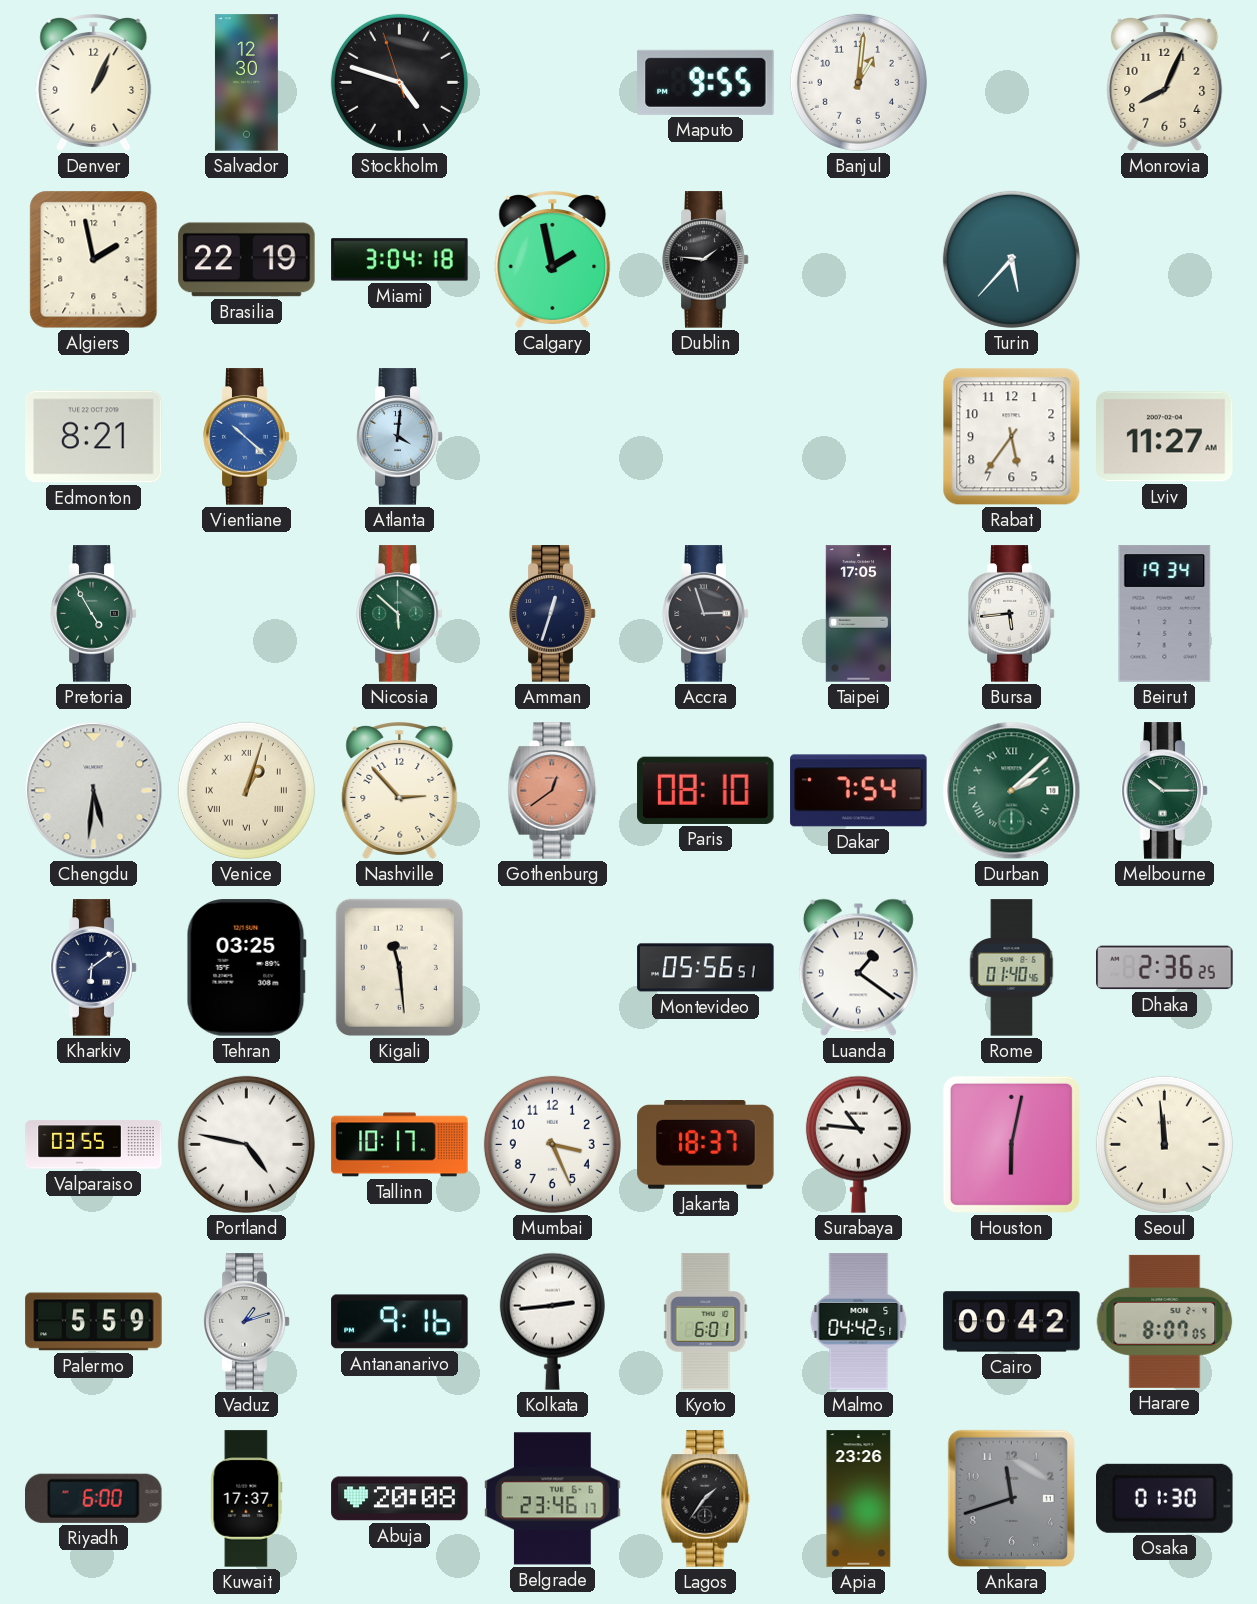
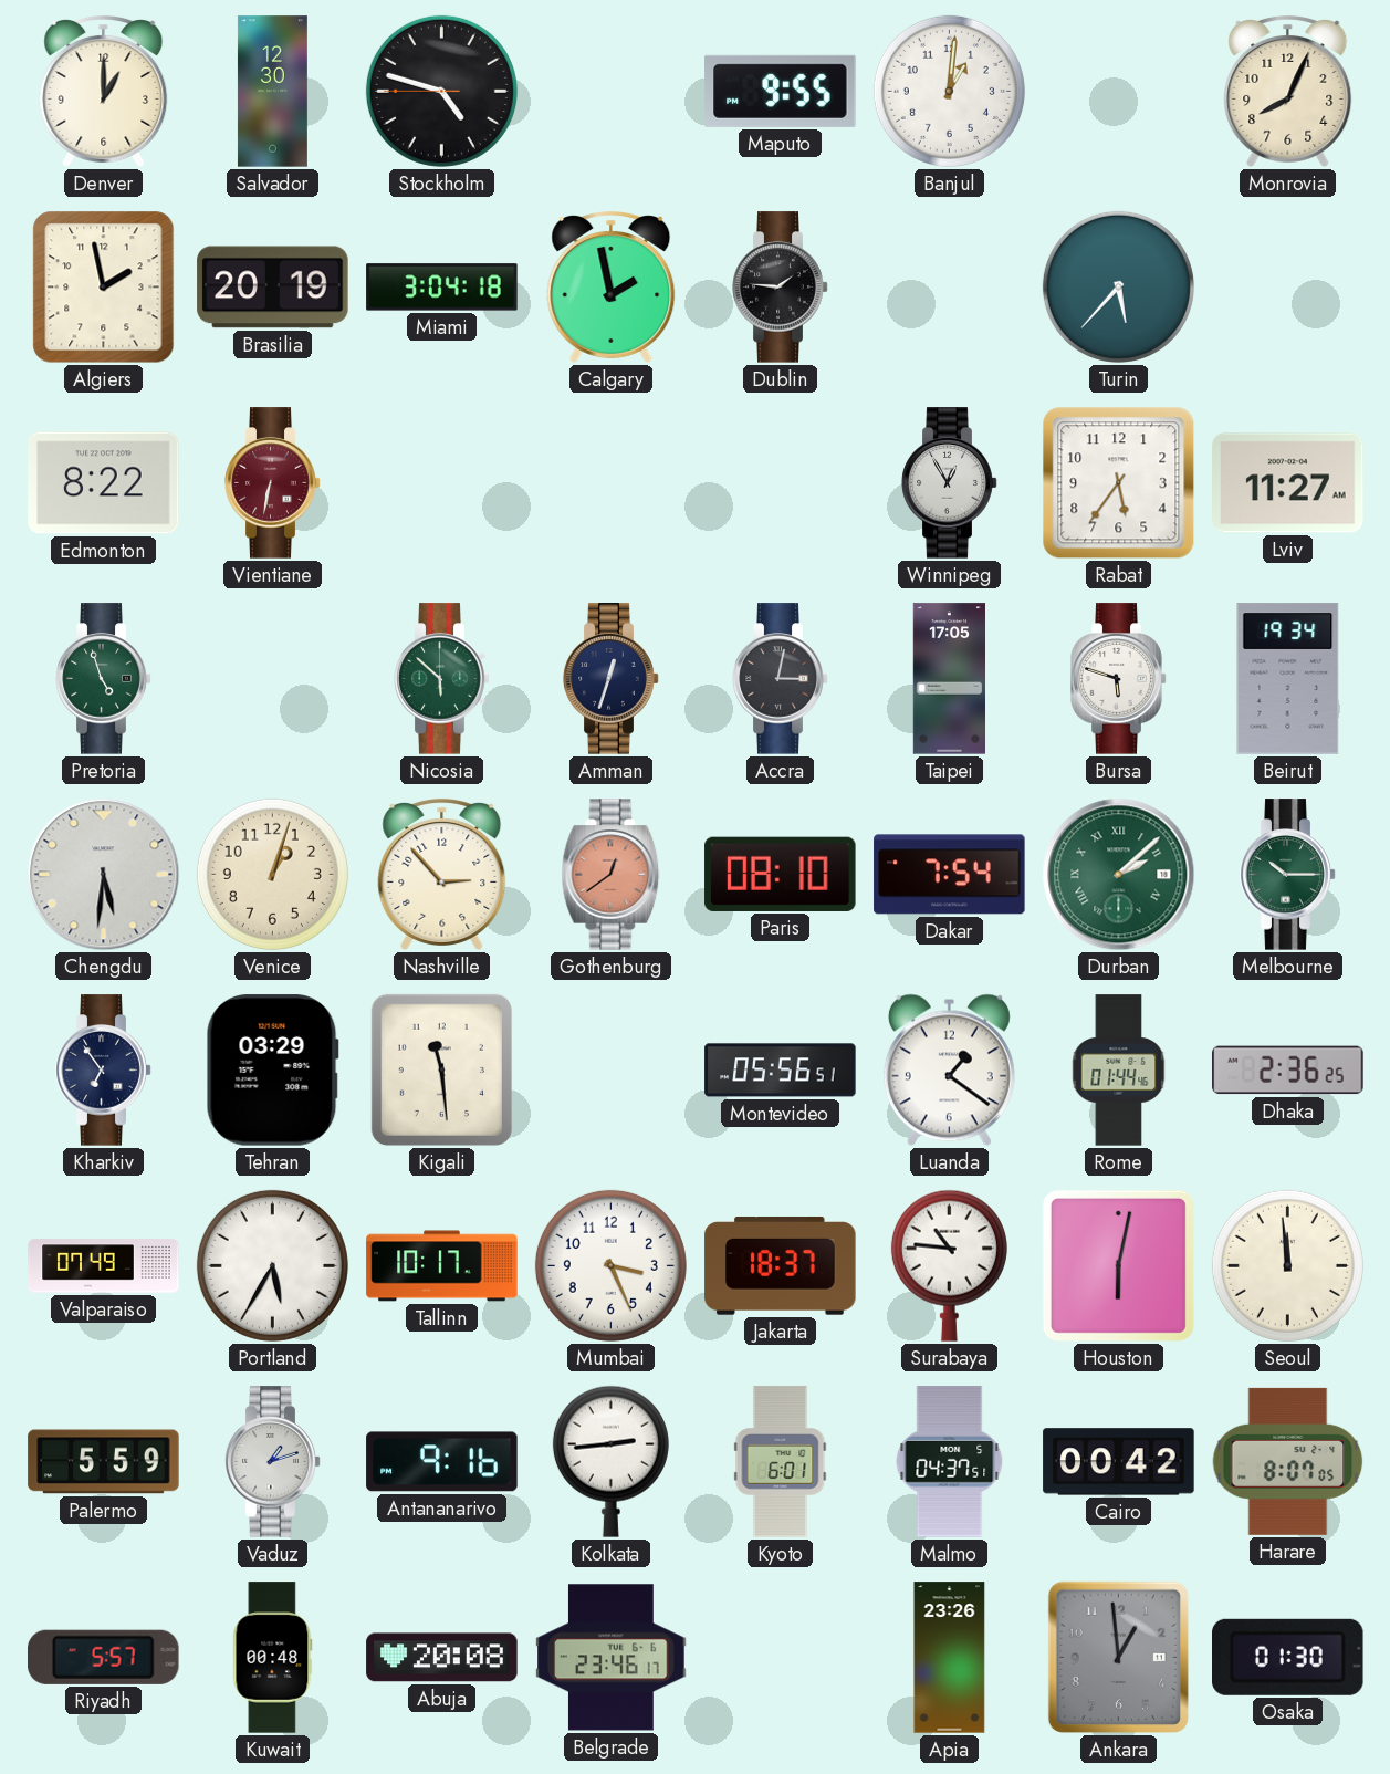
Denver: 1:04 -> 1:00
Stockholm: 4:47:57 -> 4:47:45
Brasilia: 22:19 -> 20:19
Edmonton: 8:21 -> 8:22
Vientiane: 10:22 -> 6:32
Vientiane dial: blue -> burgundy
Atlanta: 4:01 -> none
Winnipeg: none -> 12:55
Pretoria: 4:55 -> 4:57
Accra: 2:57 -> 3:02
Bursa: 5:44 -> 5:48
Venice numerals: Roman -> Arabic
Kharkiv: 6:09 -> 6:54
Tehran: 03:25 -> 03:29
Rome: 01:40 -> 01:44
Valparaiso: 03:55 -> 07:49
Portland: 4:47 -> 5:35
Malmo: 04:42 -> 04:37
Riyadh: 6:00 -> 5:57
Kuwait: 17:37 -> 00:48
Lagos: 1:36 -> none
Ankara: 11:42 -> 12:59
